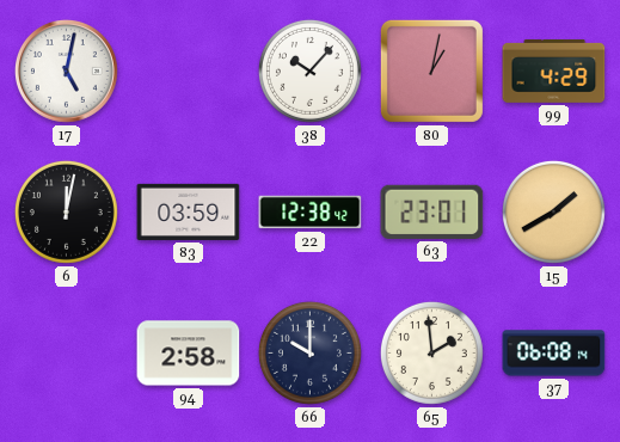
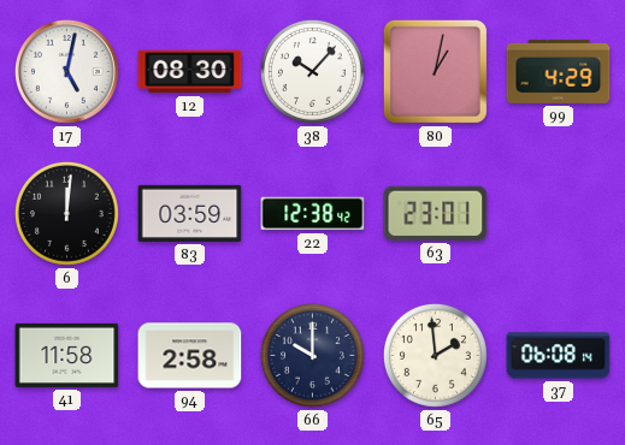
12: none -> 08:30
6: 12:02 -> 12:01
15: 1:40 -> none
41: none -> 11:58
